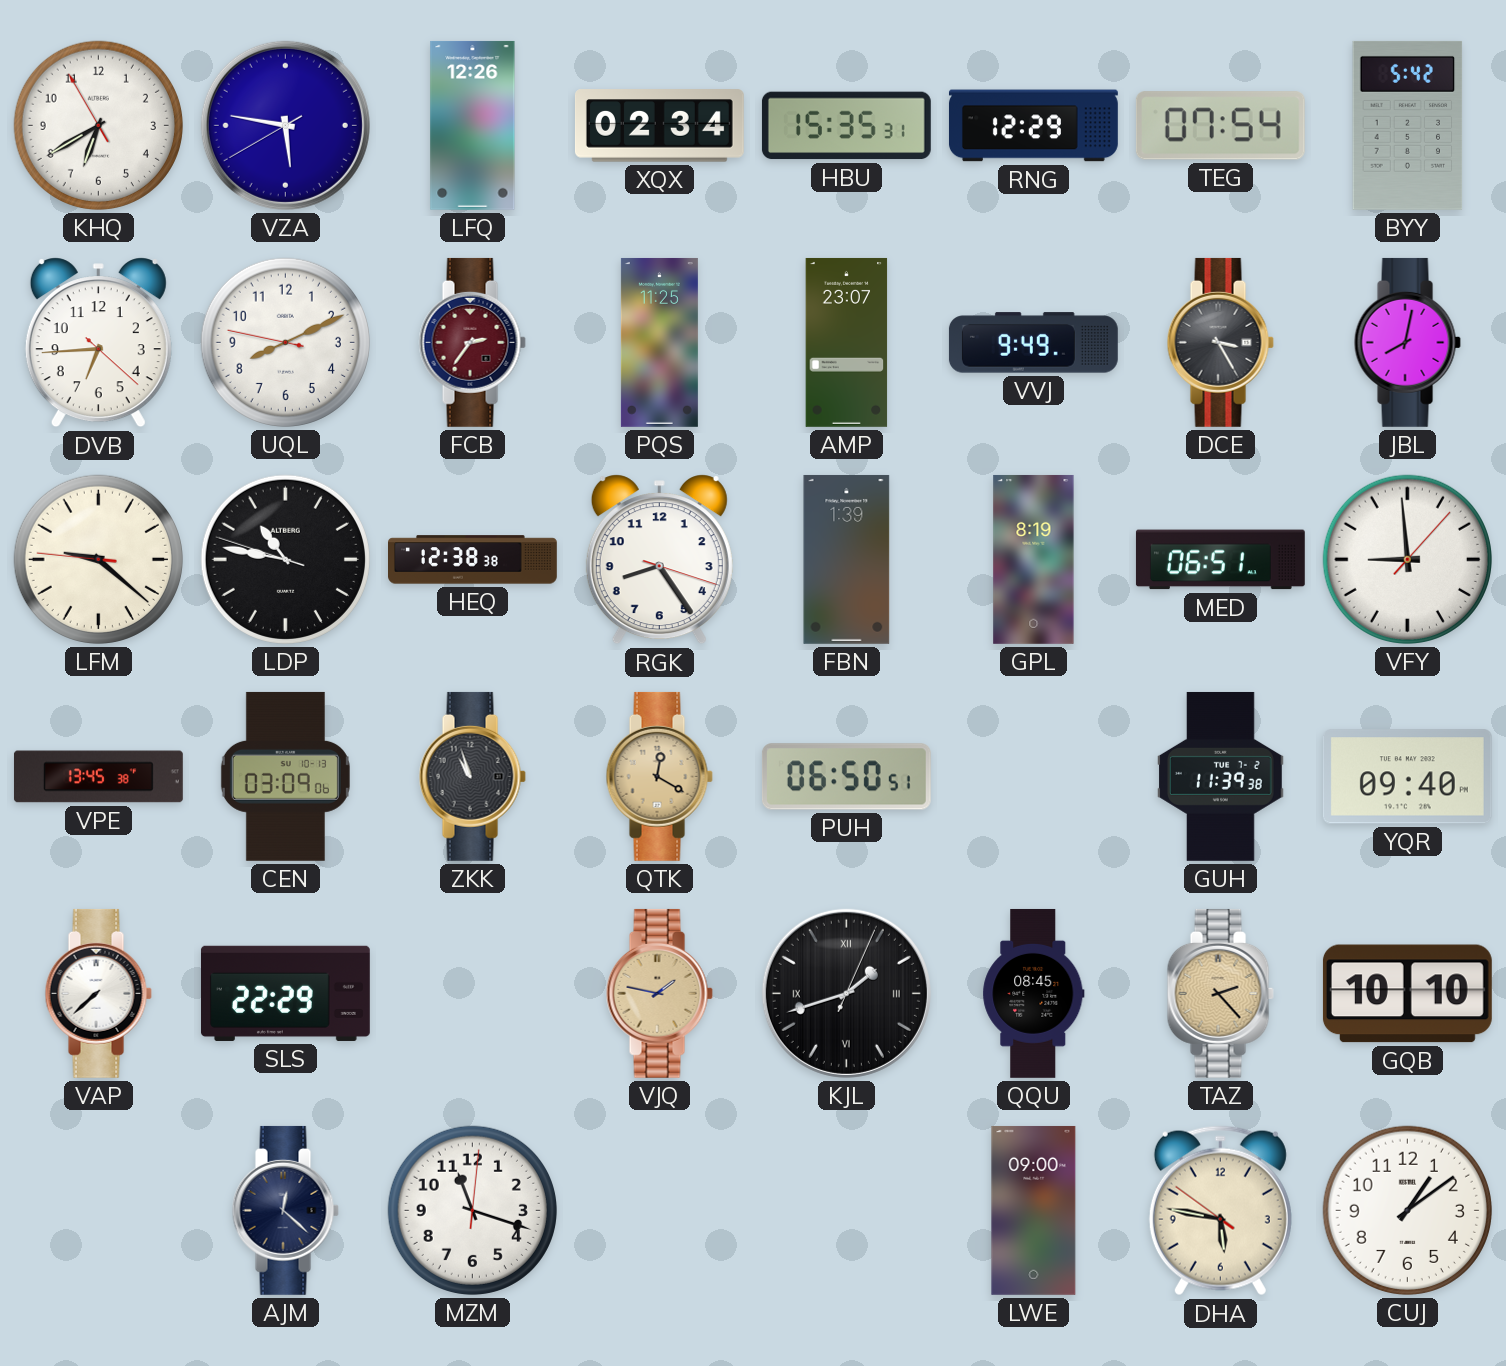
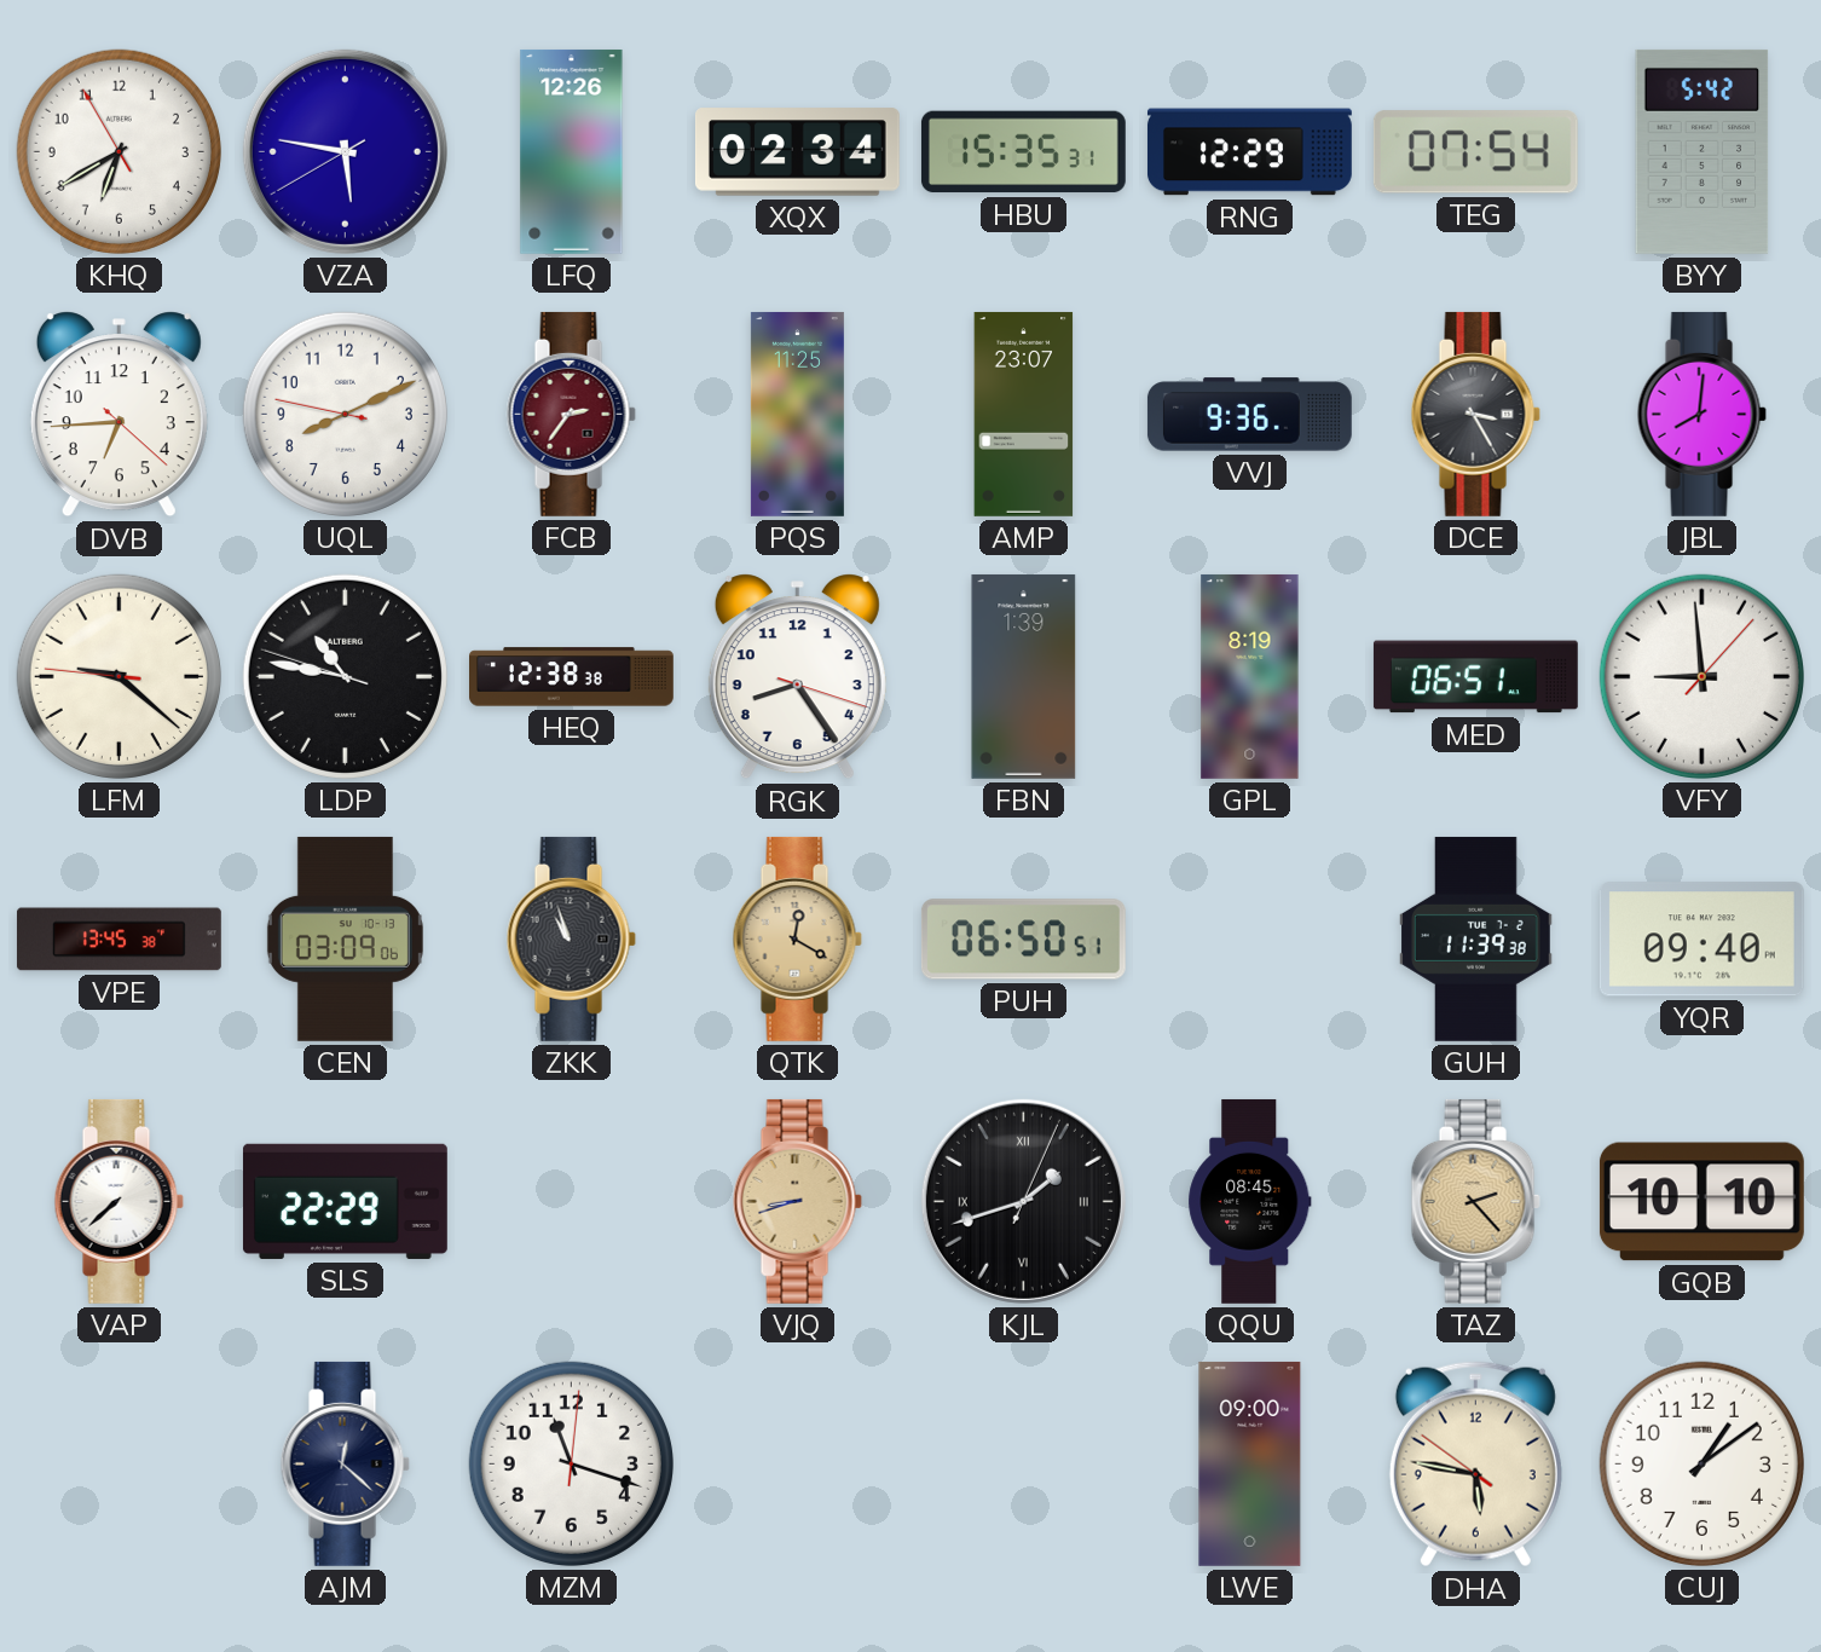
VVJ: 9:49 -> 9:36
JBL: 8:02 -> 8:01
VJQ: 1:47 -> 8:42
